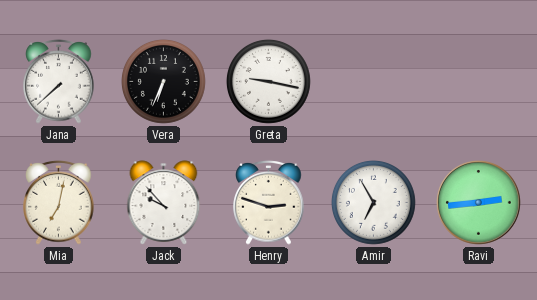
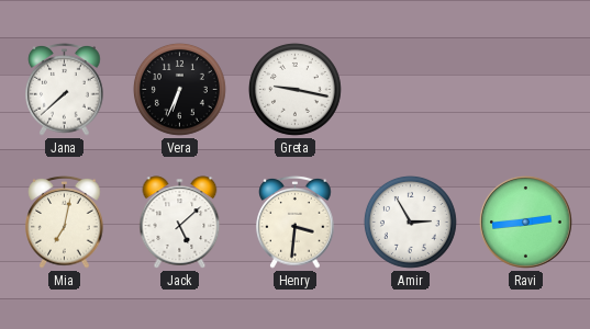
Jack: 9:53 -> 5:08
Henry: 2:48 -> 3:31
Amir: 6:55 -> 2:55
